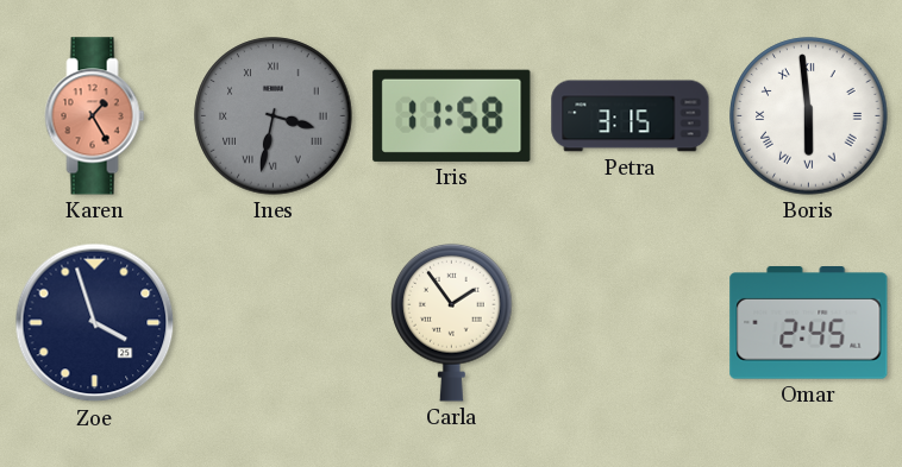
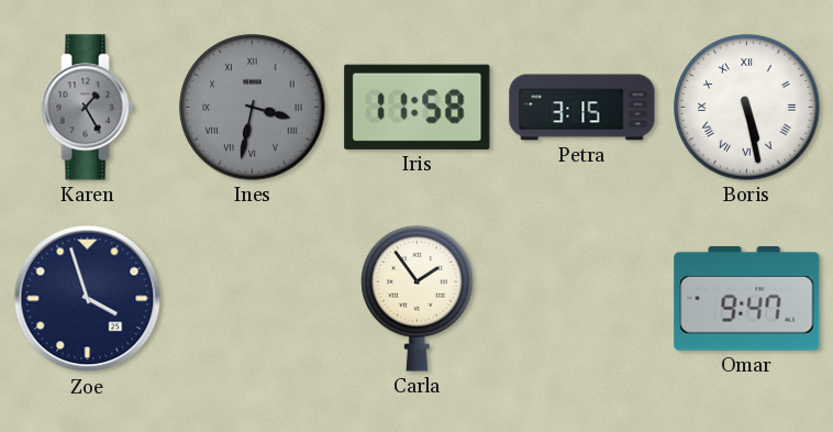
Karen dial: salmon -> grey
Boris: 5:59 -> 5:28
Omar: 2:45 -> 9:47
